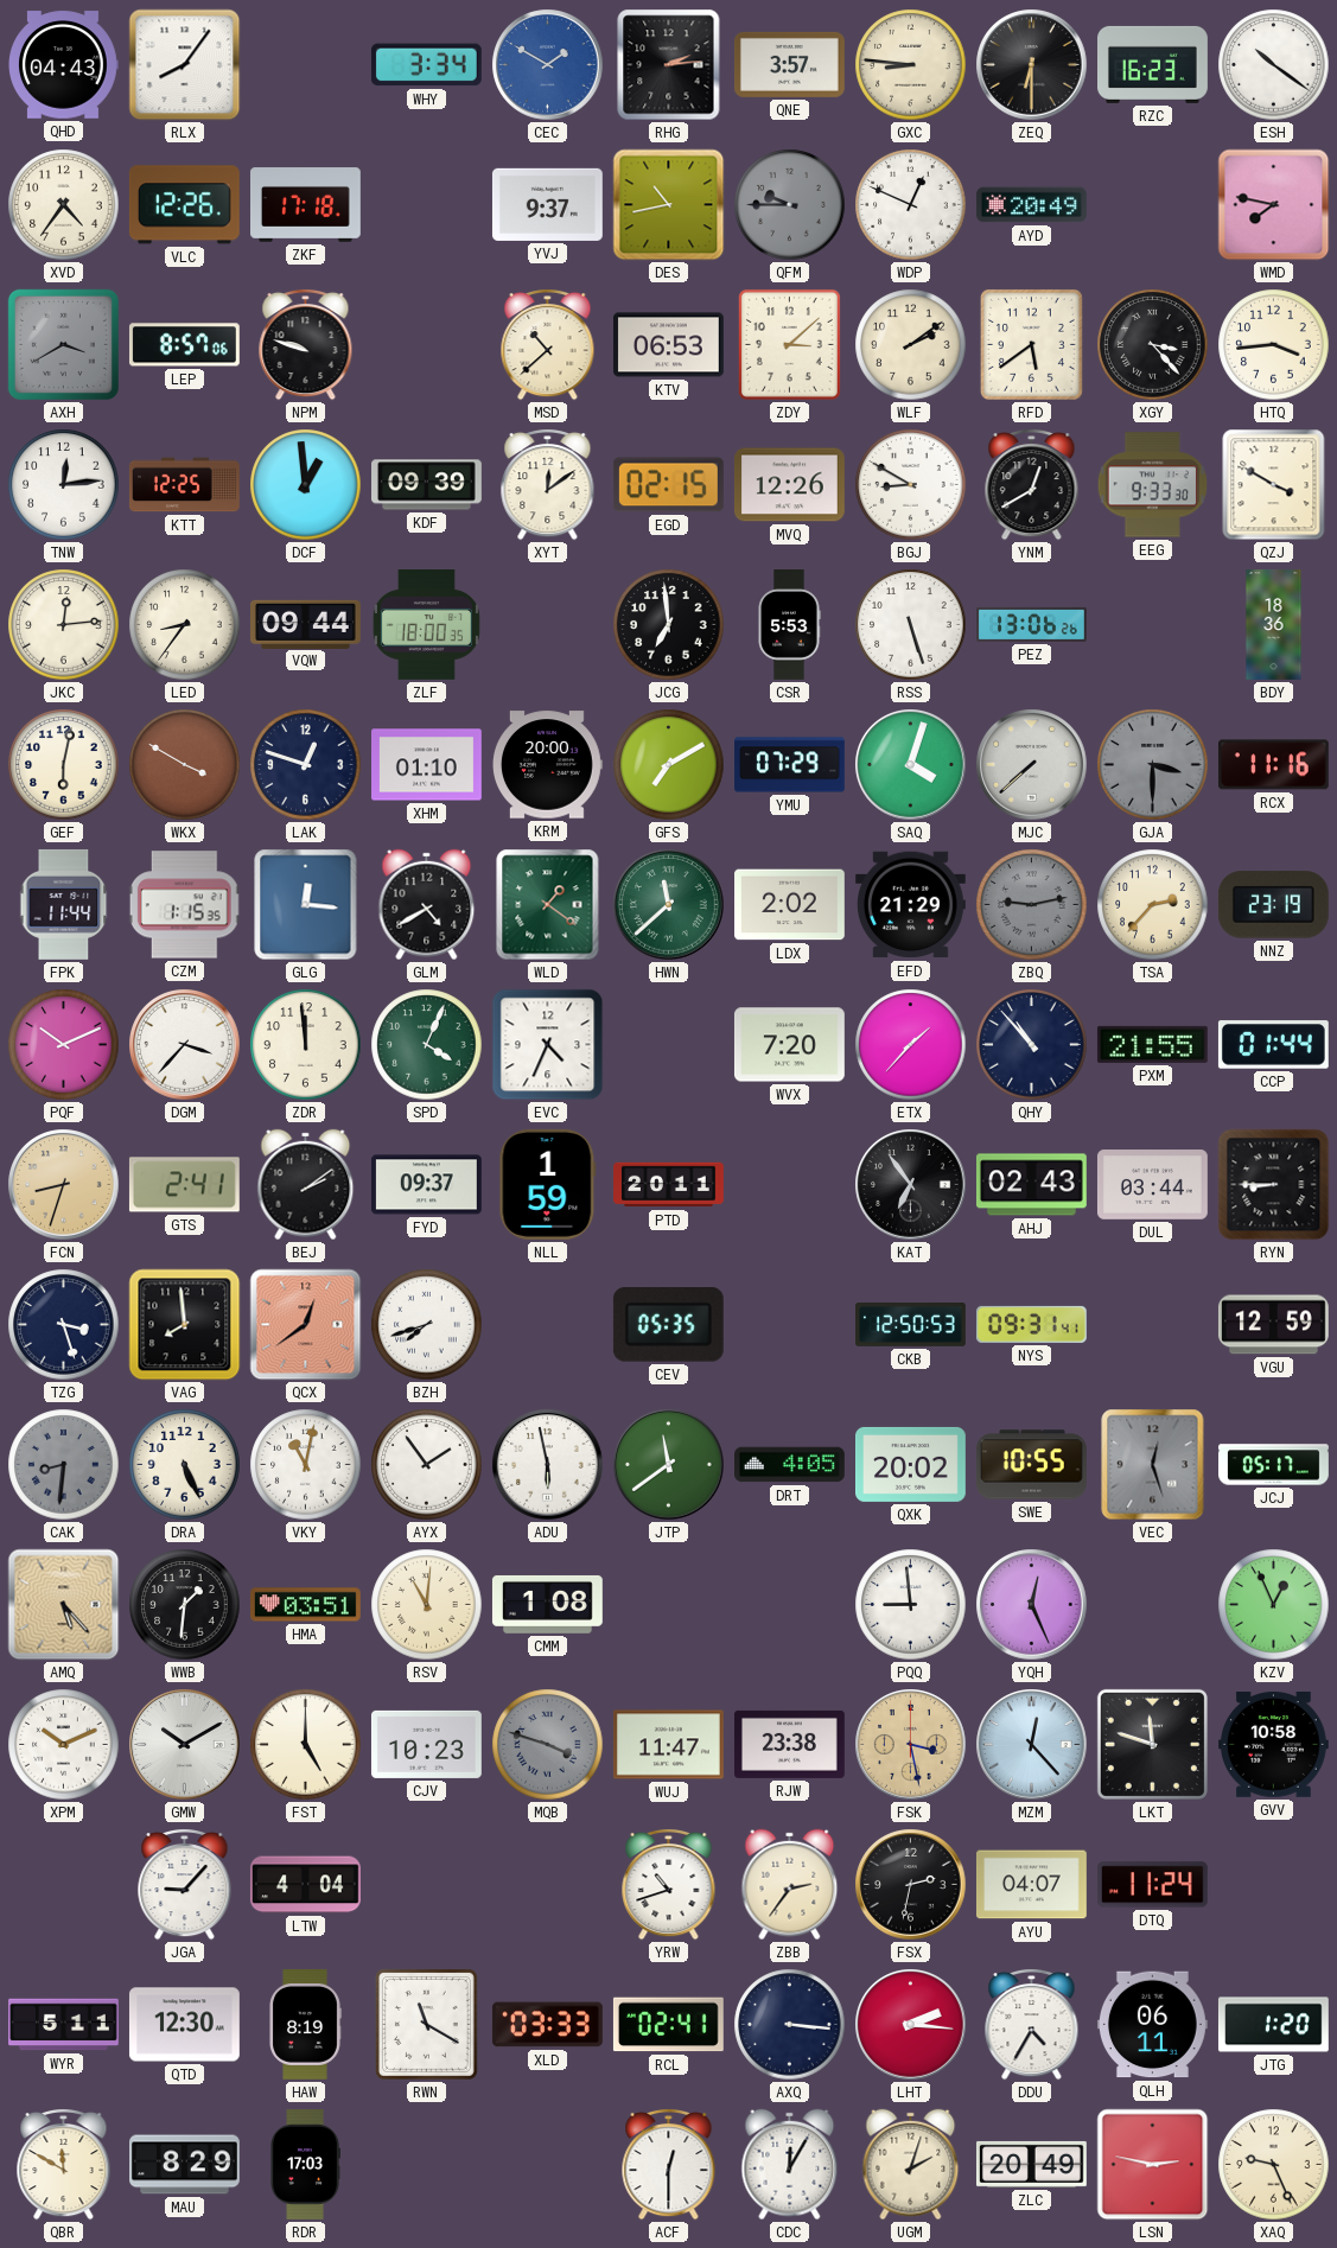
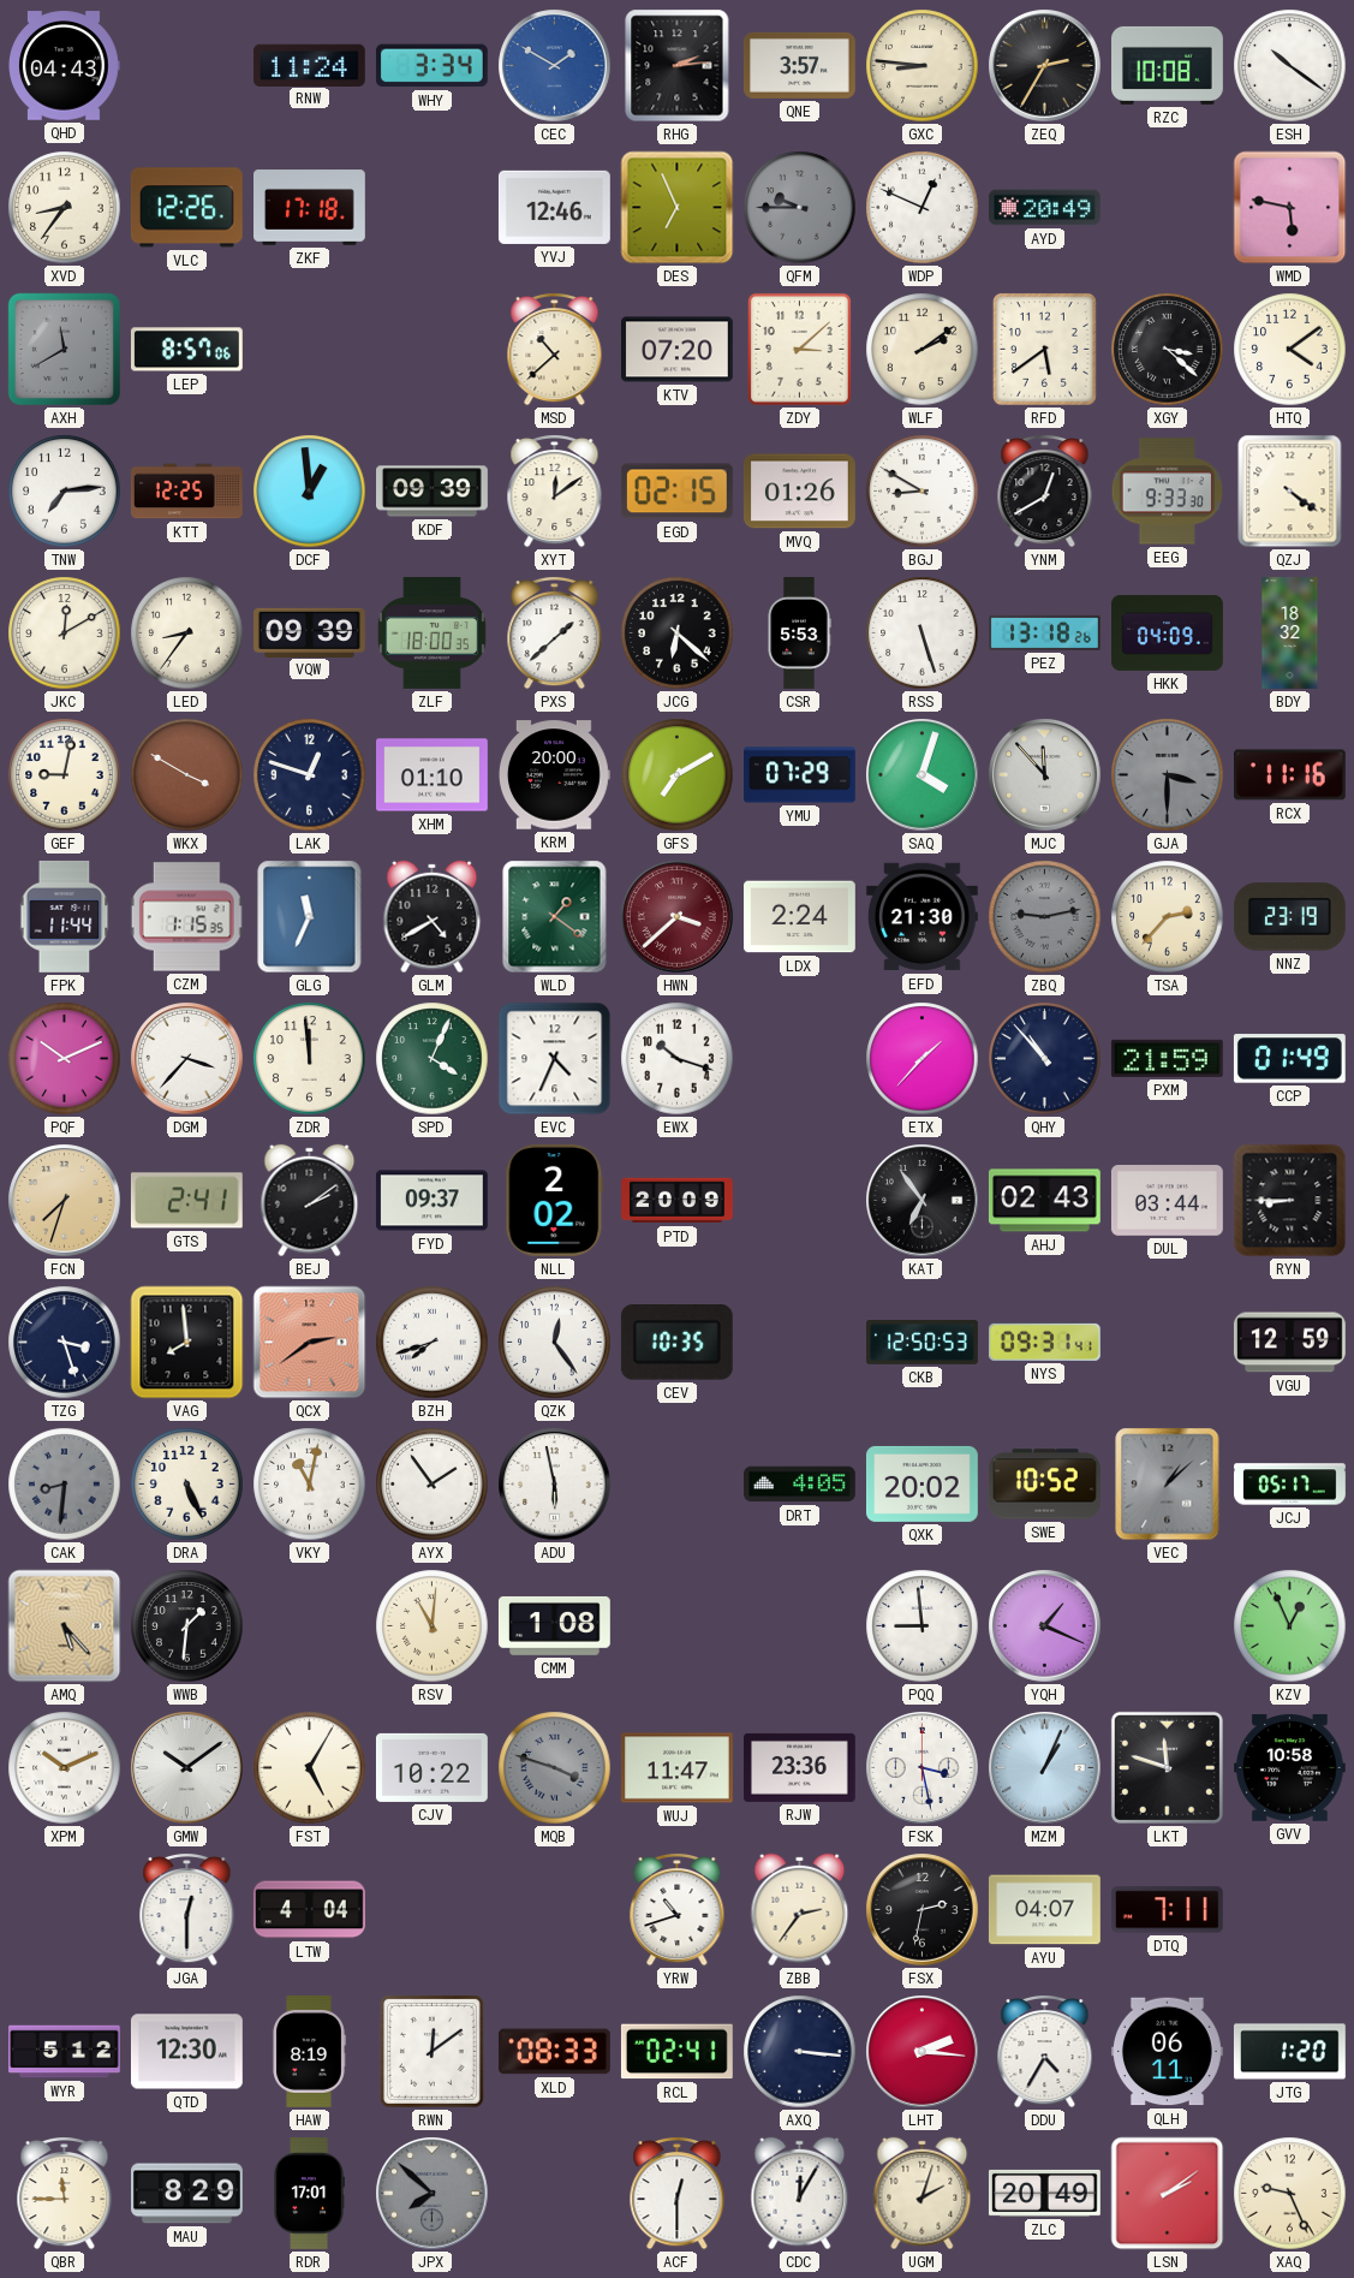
RLX: 8:06 -> none
RNW: none -> 11:24
ZEQ: 6:30 -> 2:35
RZC: 16:23 -> 10:08
XVD: 4:36 -> 8:36
YVJ: 9:37 -> 12:46
DES: 10:43 -> 6:56
WMD: 7:47 -> 5:47
AXH: 3:40 -> 11:40
NPM: 9:48 -> none
KTV: 06:53 -> 07:20
XGY: 3:23 -> 3:22
HTQ: 3:44 -> 4:09
TNW: 12:14 -> 7:14
MVQ: 12:26 -> 01:26
QZJ: 3:50 -> 4:21
JKC: 12:14 -> 12:10
VQW: 09:44 -> 09:39
PXS: none -> 1:38
JCG: 6:59 -> 6:22
PEZ: 13:06 -> 13:18
HKK: none -> 04:09
BDY: 18:36 -> 18:32
GEF: 6:02 -> 9:02
MJC: 7:38 -> 11:53
GLG: 12:16 -> 11:34
HWN: 11:38 -> 3:38
HWN dial: green -> burgundy
LDX: 2:02 -> 2:24
EFD: 21:29 -> 21:30
EWX: none -> 10:18
WVX: 7:20 -> none
PXM: 21:55 -> 21:59
CCP: 01:44 -> 01:49
FCN: 8:33 -> 7:33
NLL: 1:59 -> 2:02
PTD: 20:11 -> 20:09
QCX: 12:39 -> 2:39
QZK: none -> 12:24
CEV: 05:35 -> 10:35
JTP: 11:39 -> none
SWE: 10:55 -> 10:52
VEC: 12:27 -> 1:08
HMA: 03:51 -> none
YQH: 12:26 -> 1:19
GMW: 10:10 -> 10:09
FST: 5:00 -> 5:05
CJV: 10:23 -> 10:22
RJW: 23:38 -> 23:36
FSK dial: champagne -> white
MZM: 12:23 -> 1:04
JGA: 9:07 -> 12:30
DTQ: 11:24 -> 7:11
WYR: 5:11 -> 5:12
RWN: 11:20 -> 12:09
XLD: 03:33 -> 08:33
QBR: 11:50 -> 11:45
RDR: 17:03 -> 17:01
JPX: none -> 7:52
LSN: 2:47 -> 2:09
